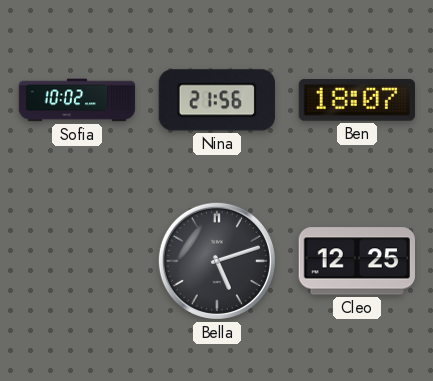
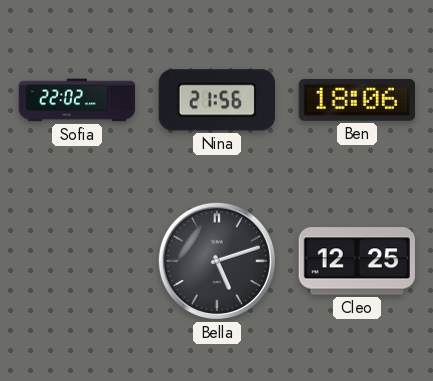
Sofia: 10:02 -> 22:02
Ben: 18:07 -> 18:06
